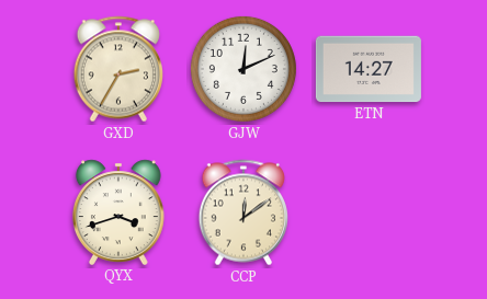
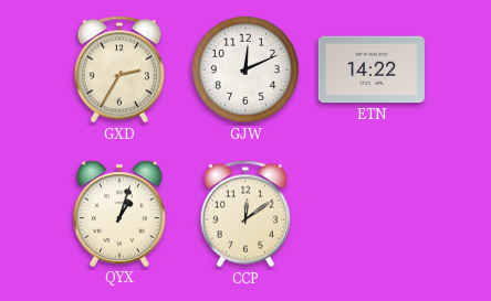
ETN: 14:27 -> 14:22
QYX: 3:42 -> 1:03
